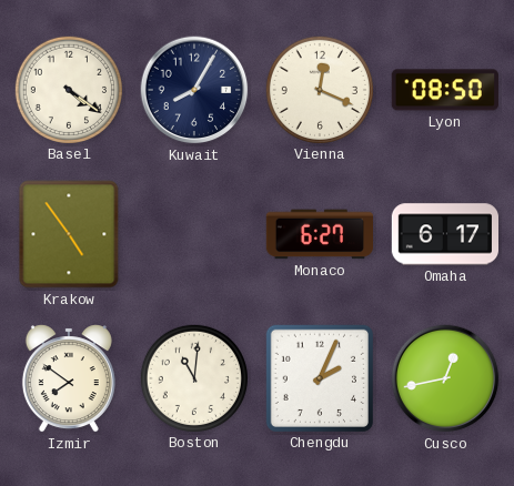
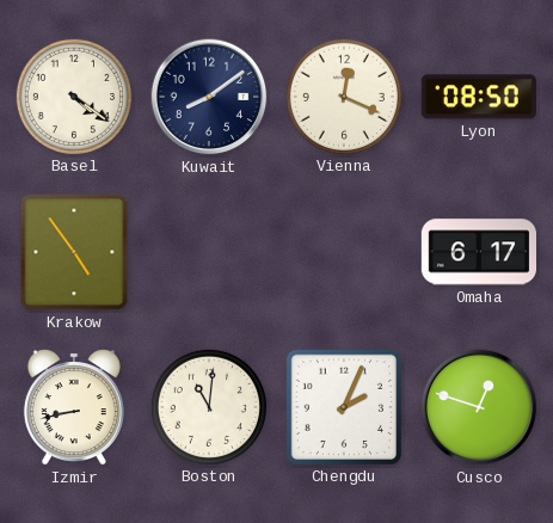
Kuwait: 8:05 -> 8:09
Monaco: 6:27 -> none
Izmir: 7:51 -> 8:43
Cusco: 12:43 -> 12:48
